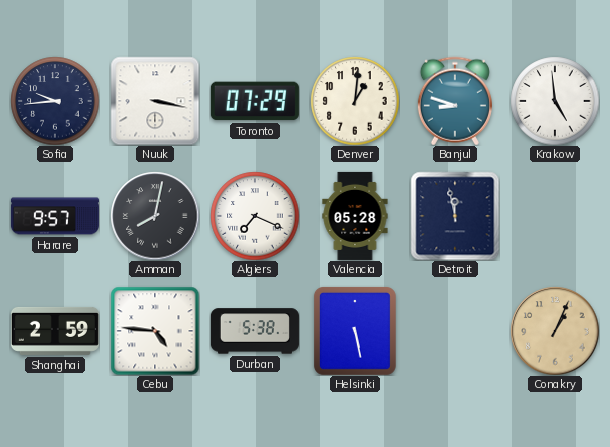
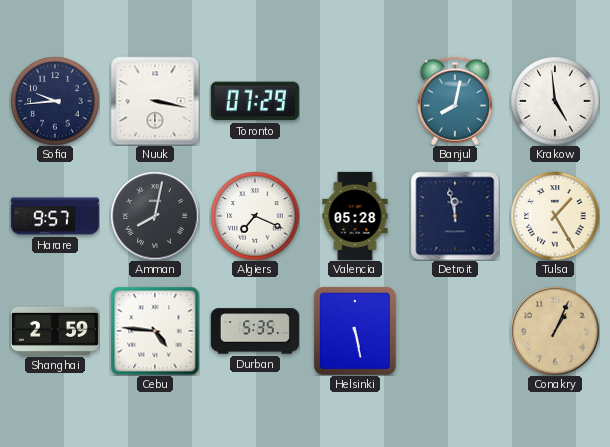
Denver: 1:01 -> none
Banjul: 8:48 -> 8:02
Tulsa: none -> 1:25
Durban: 5:38 -> 5:35
